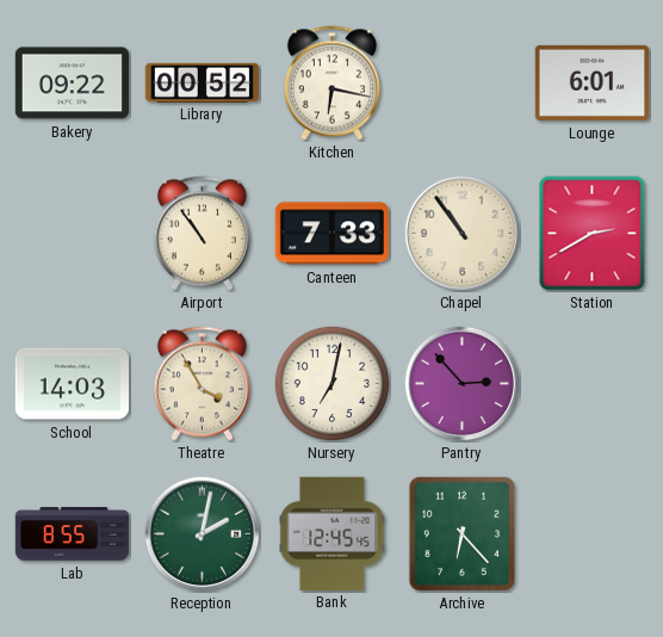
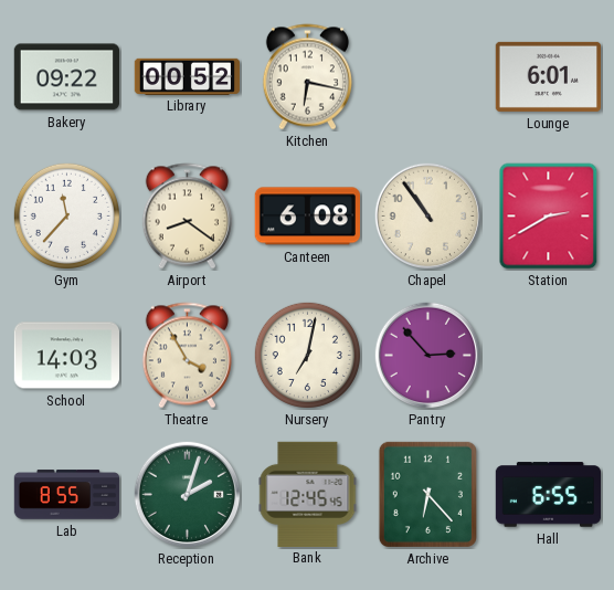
Gym: none -> 11:37
Airport: 10:54 -> 8:21
Canteen: 7:33 -> 6:08
Reception: 2:02 -> 2:03
Hall: none -> 6:55
